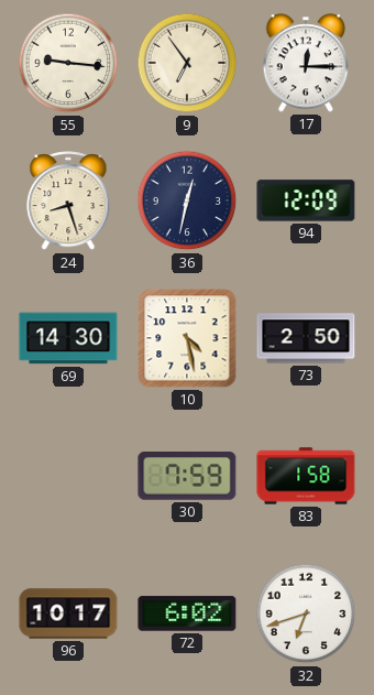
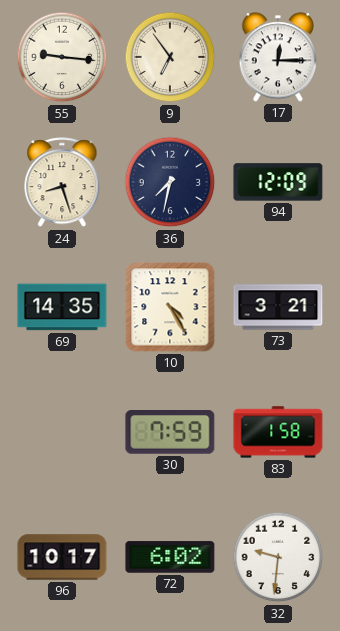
36: 12:32 -> 7:32
69: 14:30 -> 14:35
10: 4:28 -> 4:25
73: 2:50 -> 3:21
32: 6:42 -> 9:31
